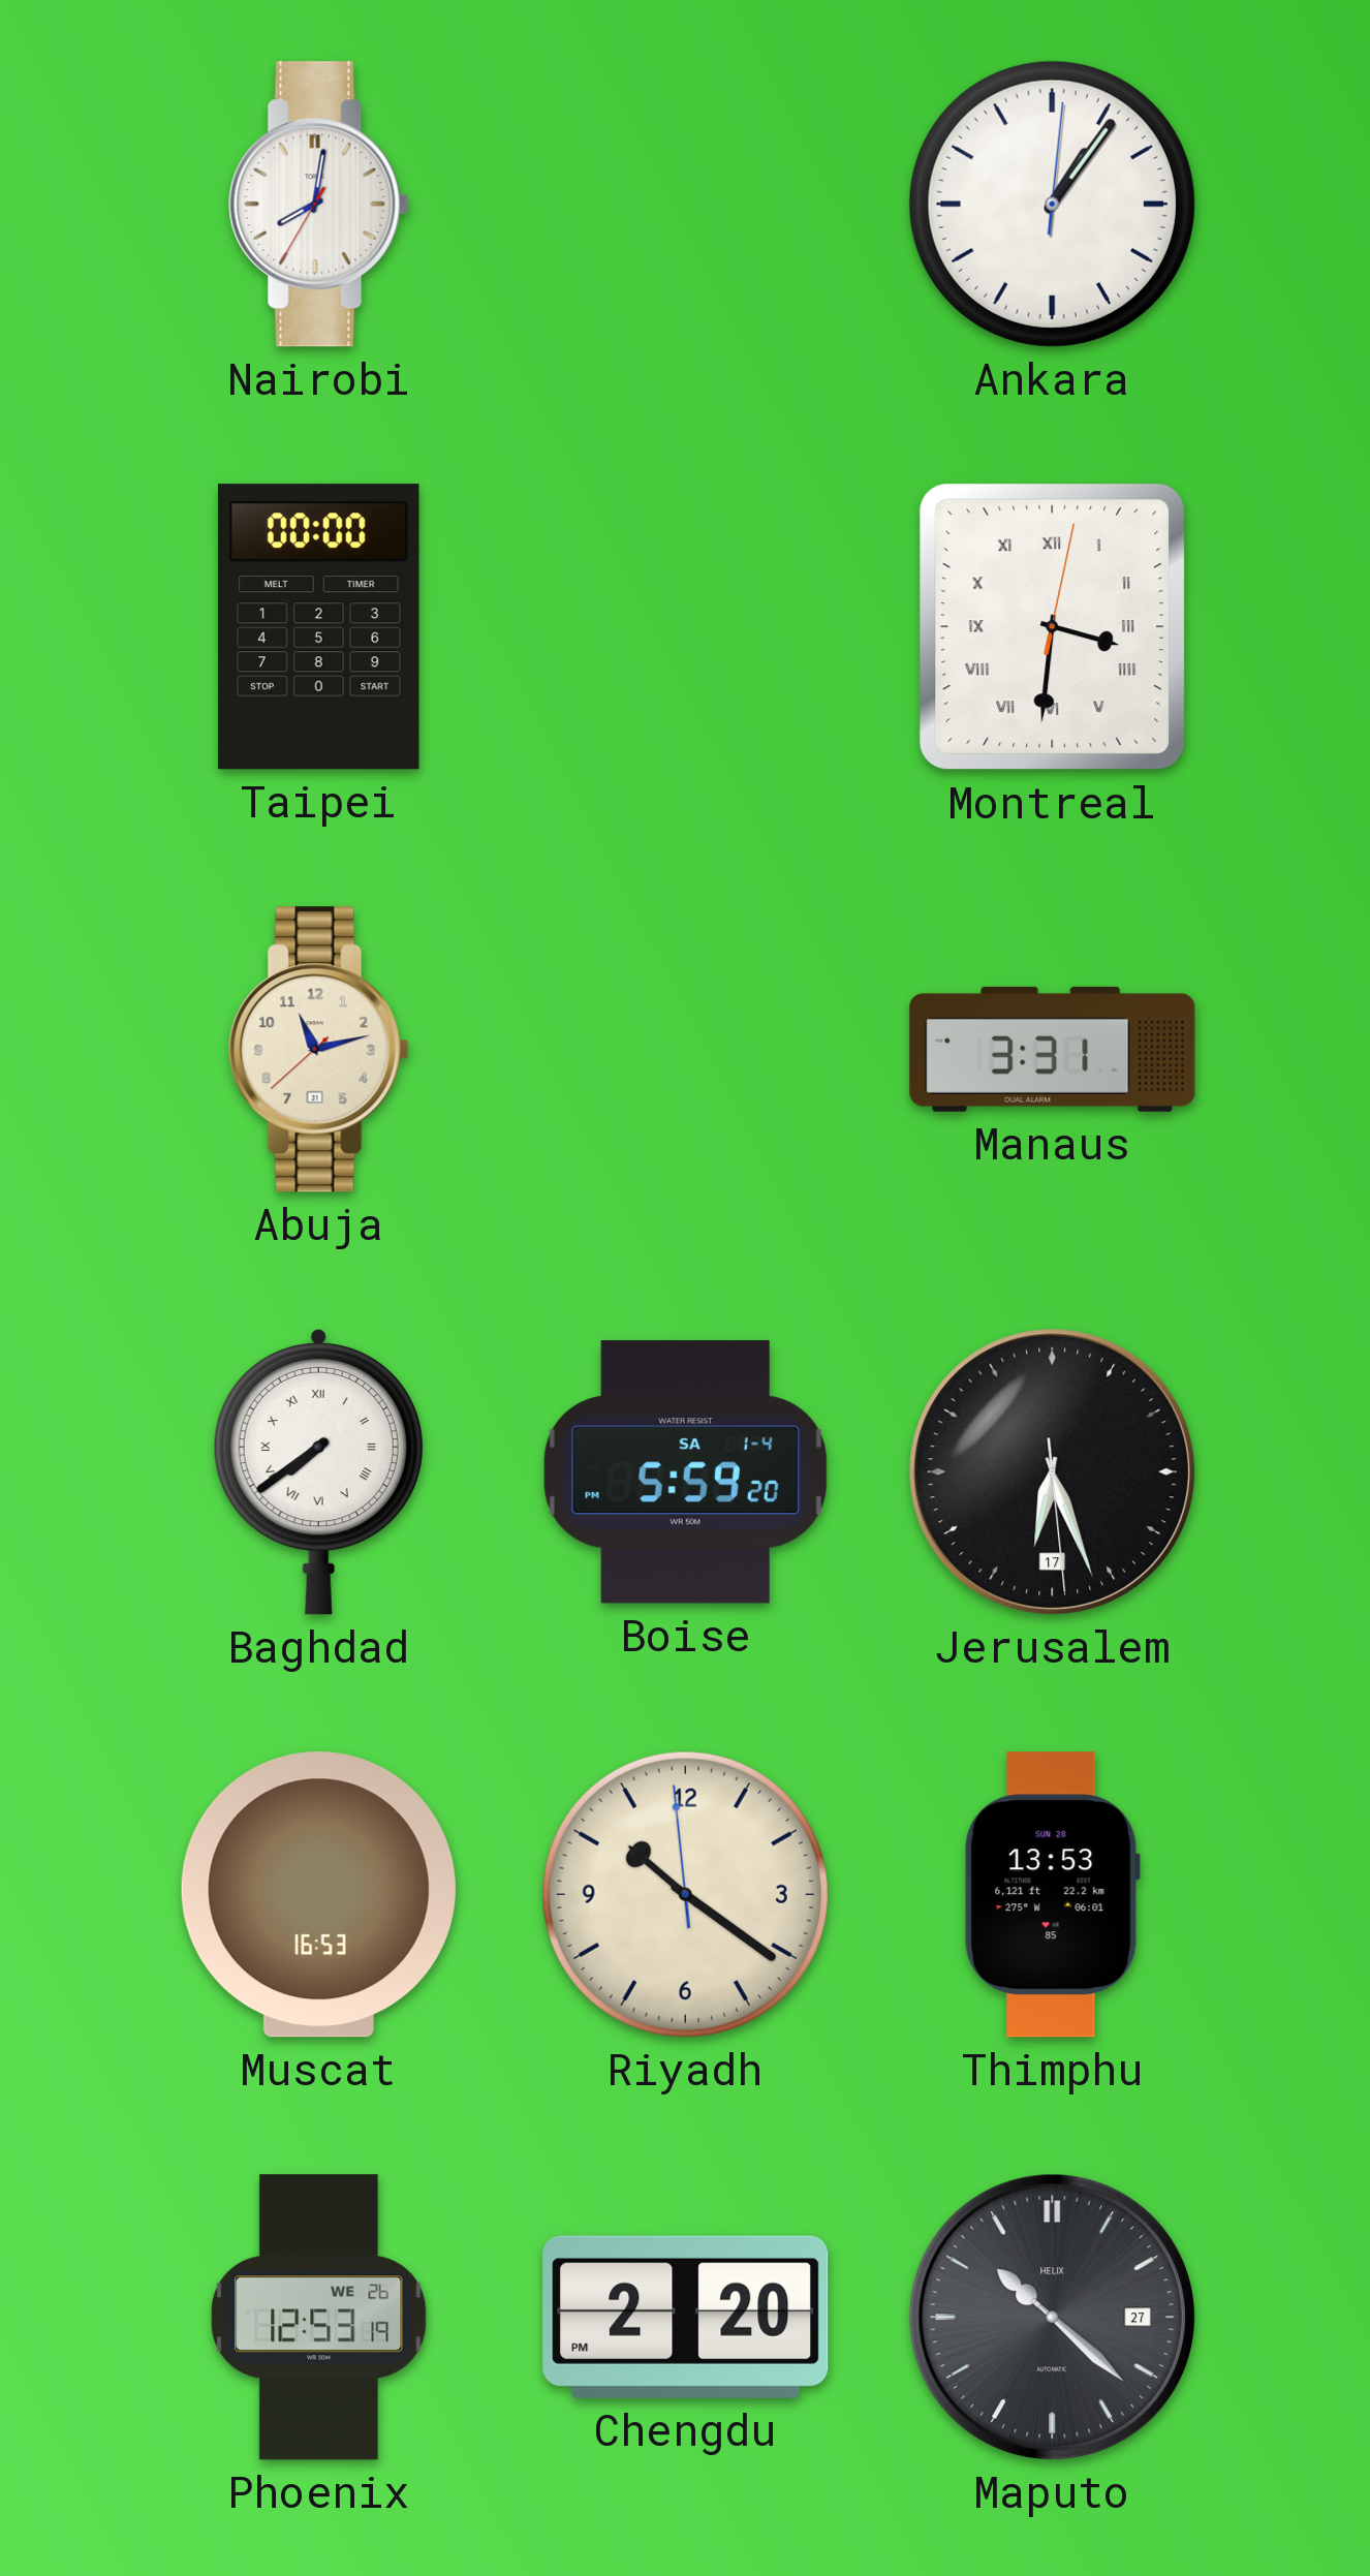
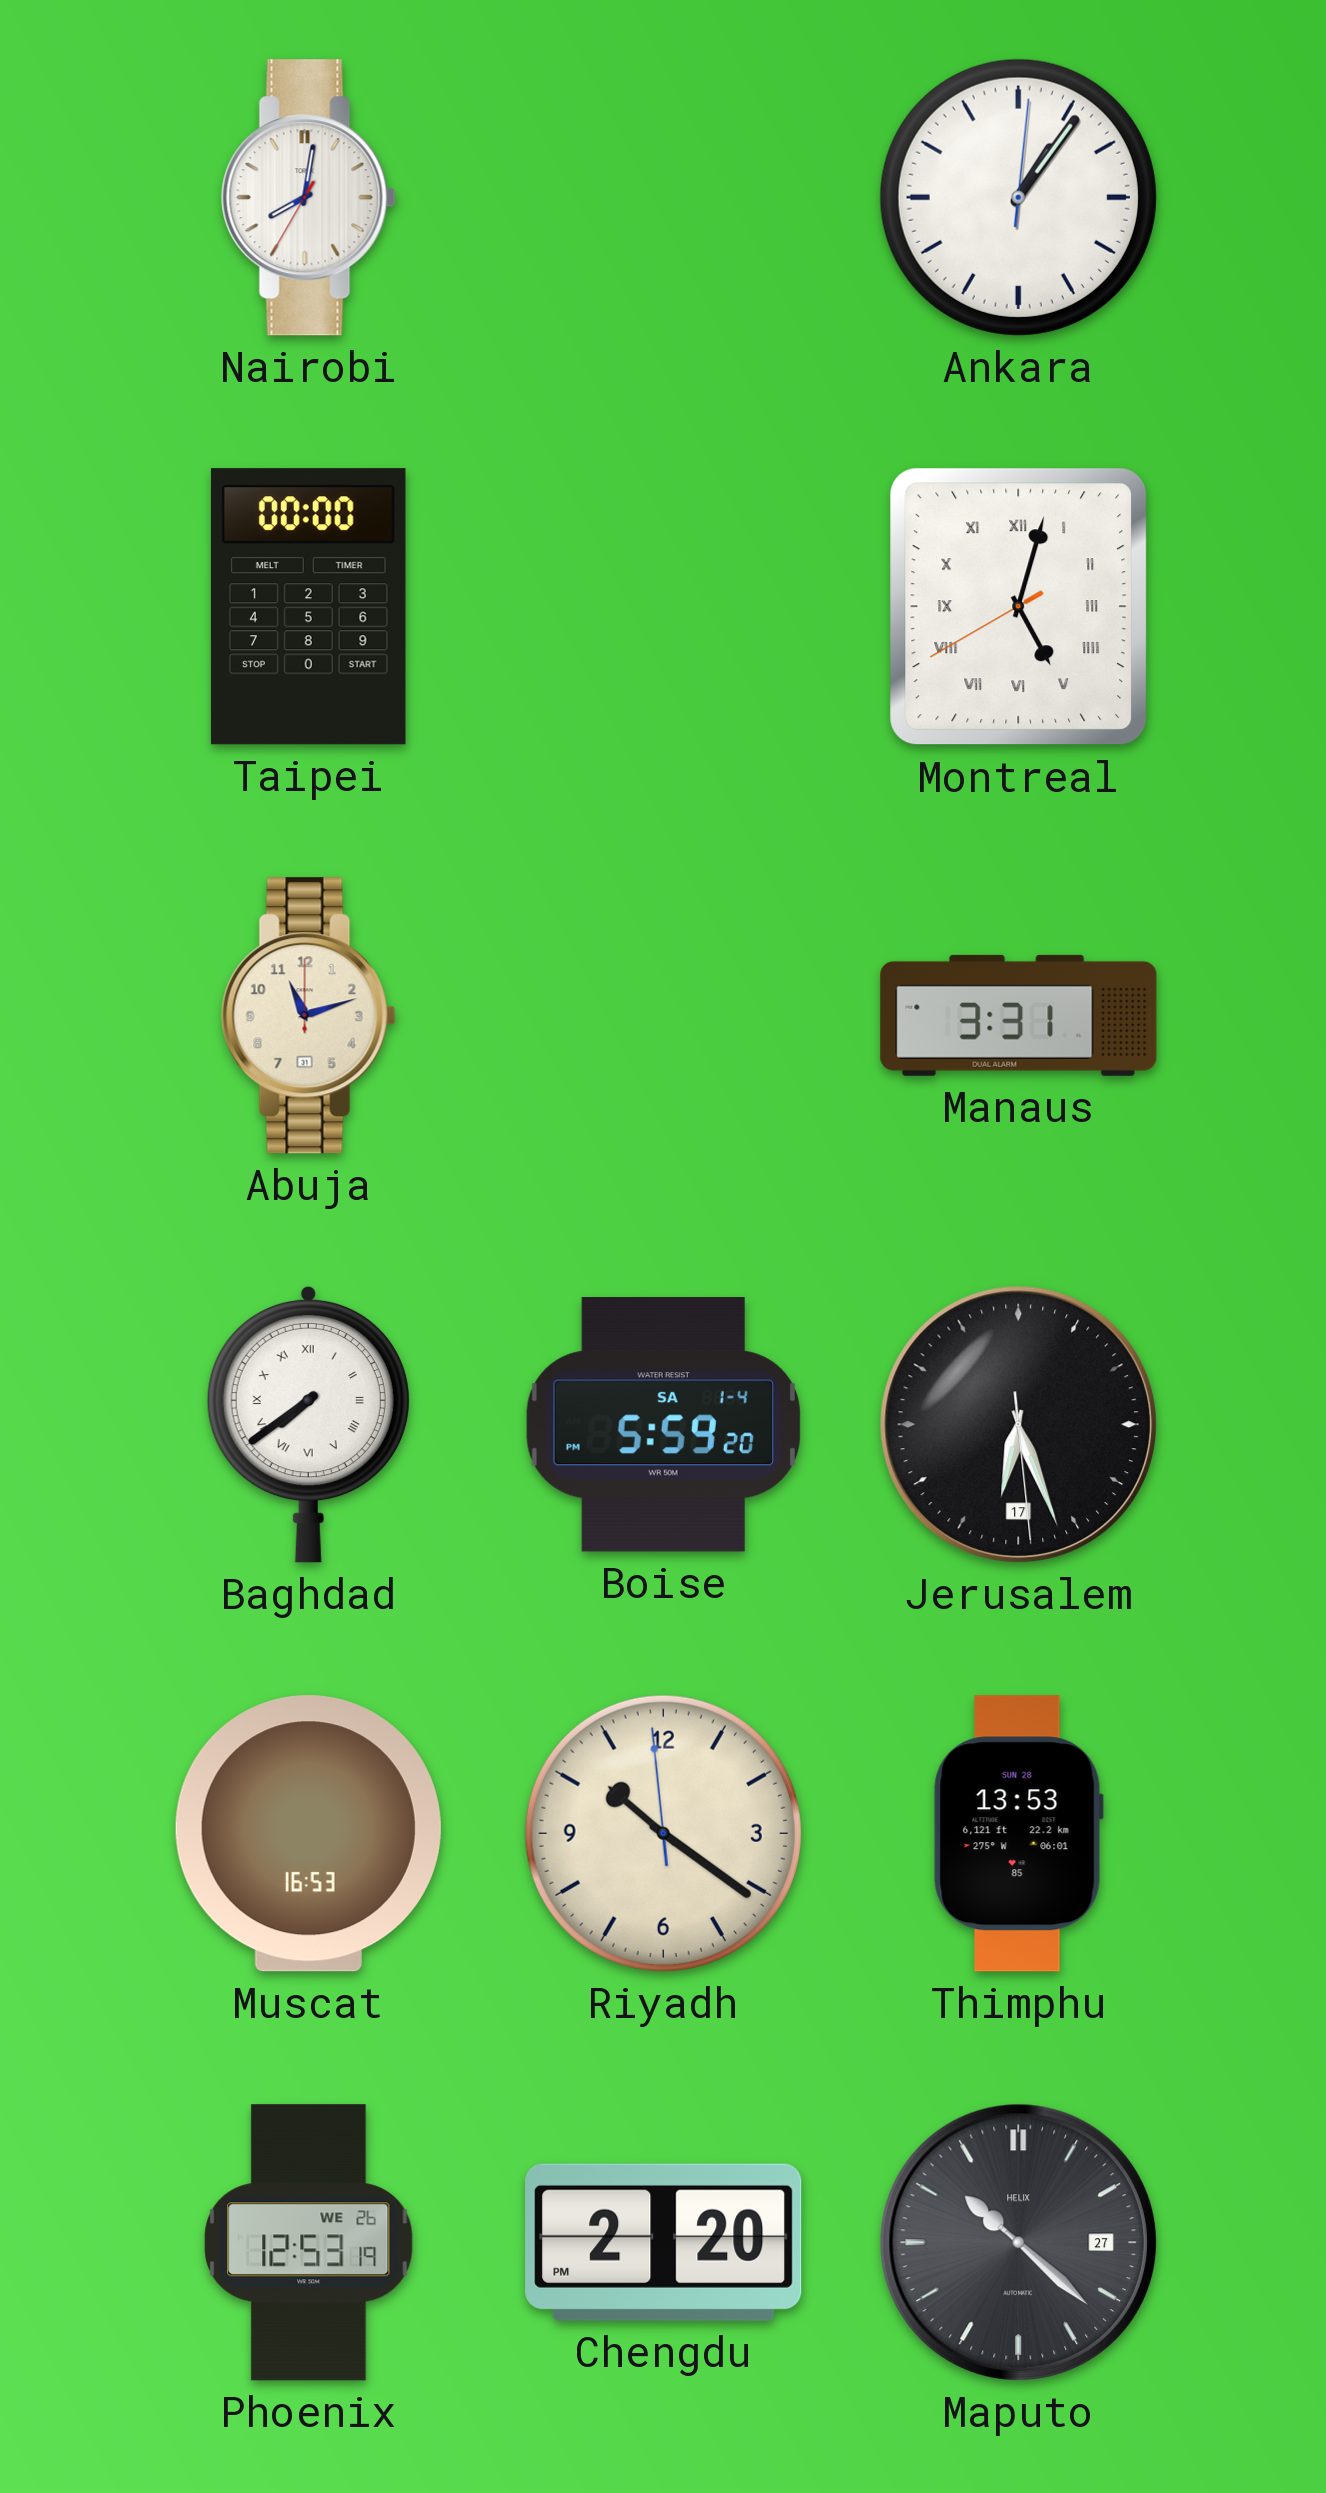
Montreal: 3:31 -> 5:02
Abuja: 11:12:38 -> 11:12:00
